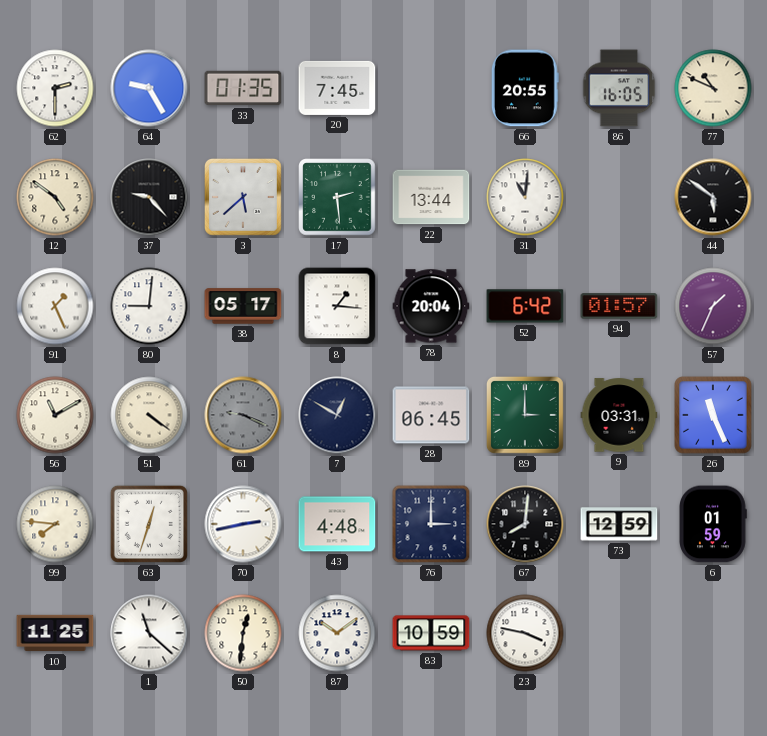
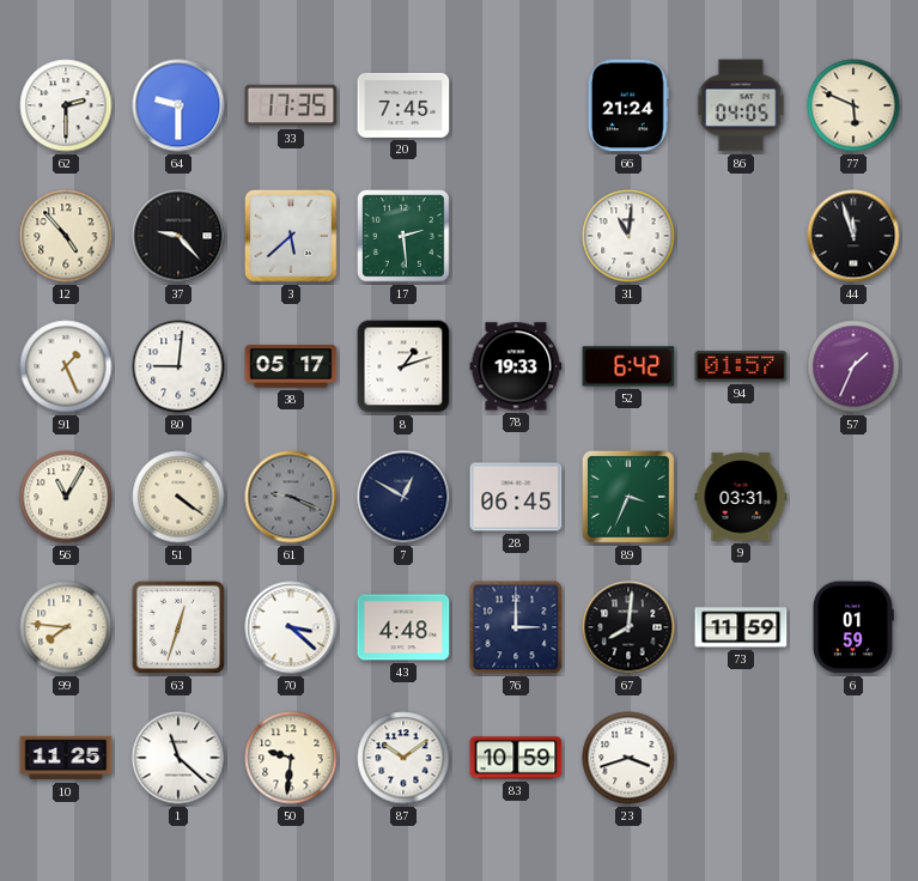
64: 9:25 -> 9:30
33: 01:35 -> 17:35
66: 20:55 -> 21:24
86: 16:05 -> 04:05
77: 10:49 -> 5:49
12: 4:51 -> 4:53
22: 13:44 -> none
44: 5:51 -> 11:57
8: 1:16 -> 1:12
78: 20:04 -> 19:33
56: 11:10 -> 11:05
89: 3:00 -> 3:34
26: 11:26 -> none
70: 2:43 -> 3:22
73: 12:59 -> 11:59
50: 12:31 -> 9:31
23: 3:47 -> 3:42
